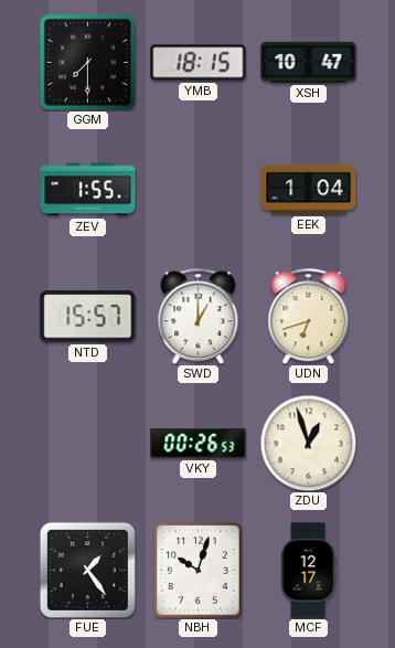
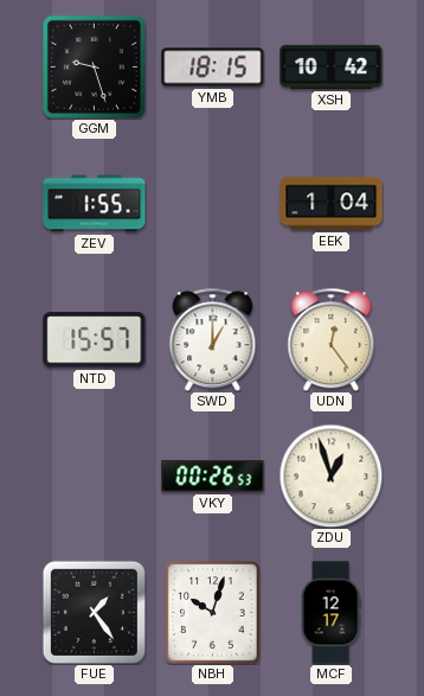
GGM: 7:30 -> 9:27
XSH: 10:47 -> 10:42
UDN: 6:42 -> 12:24
